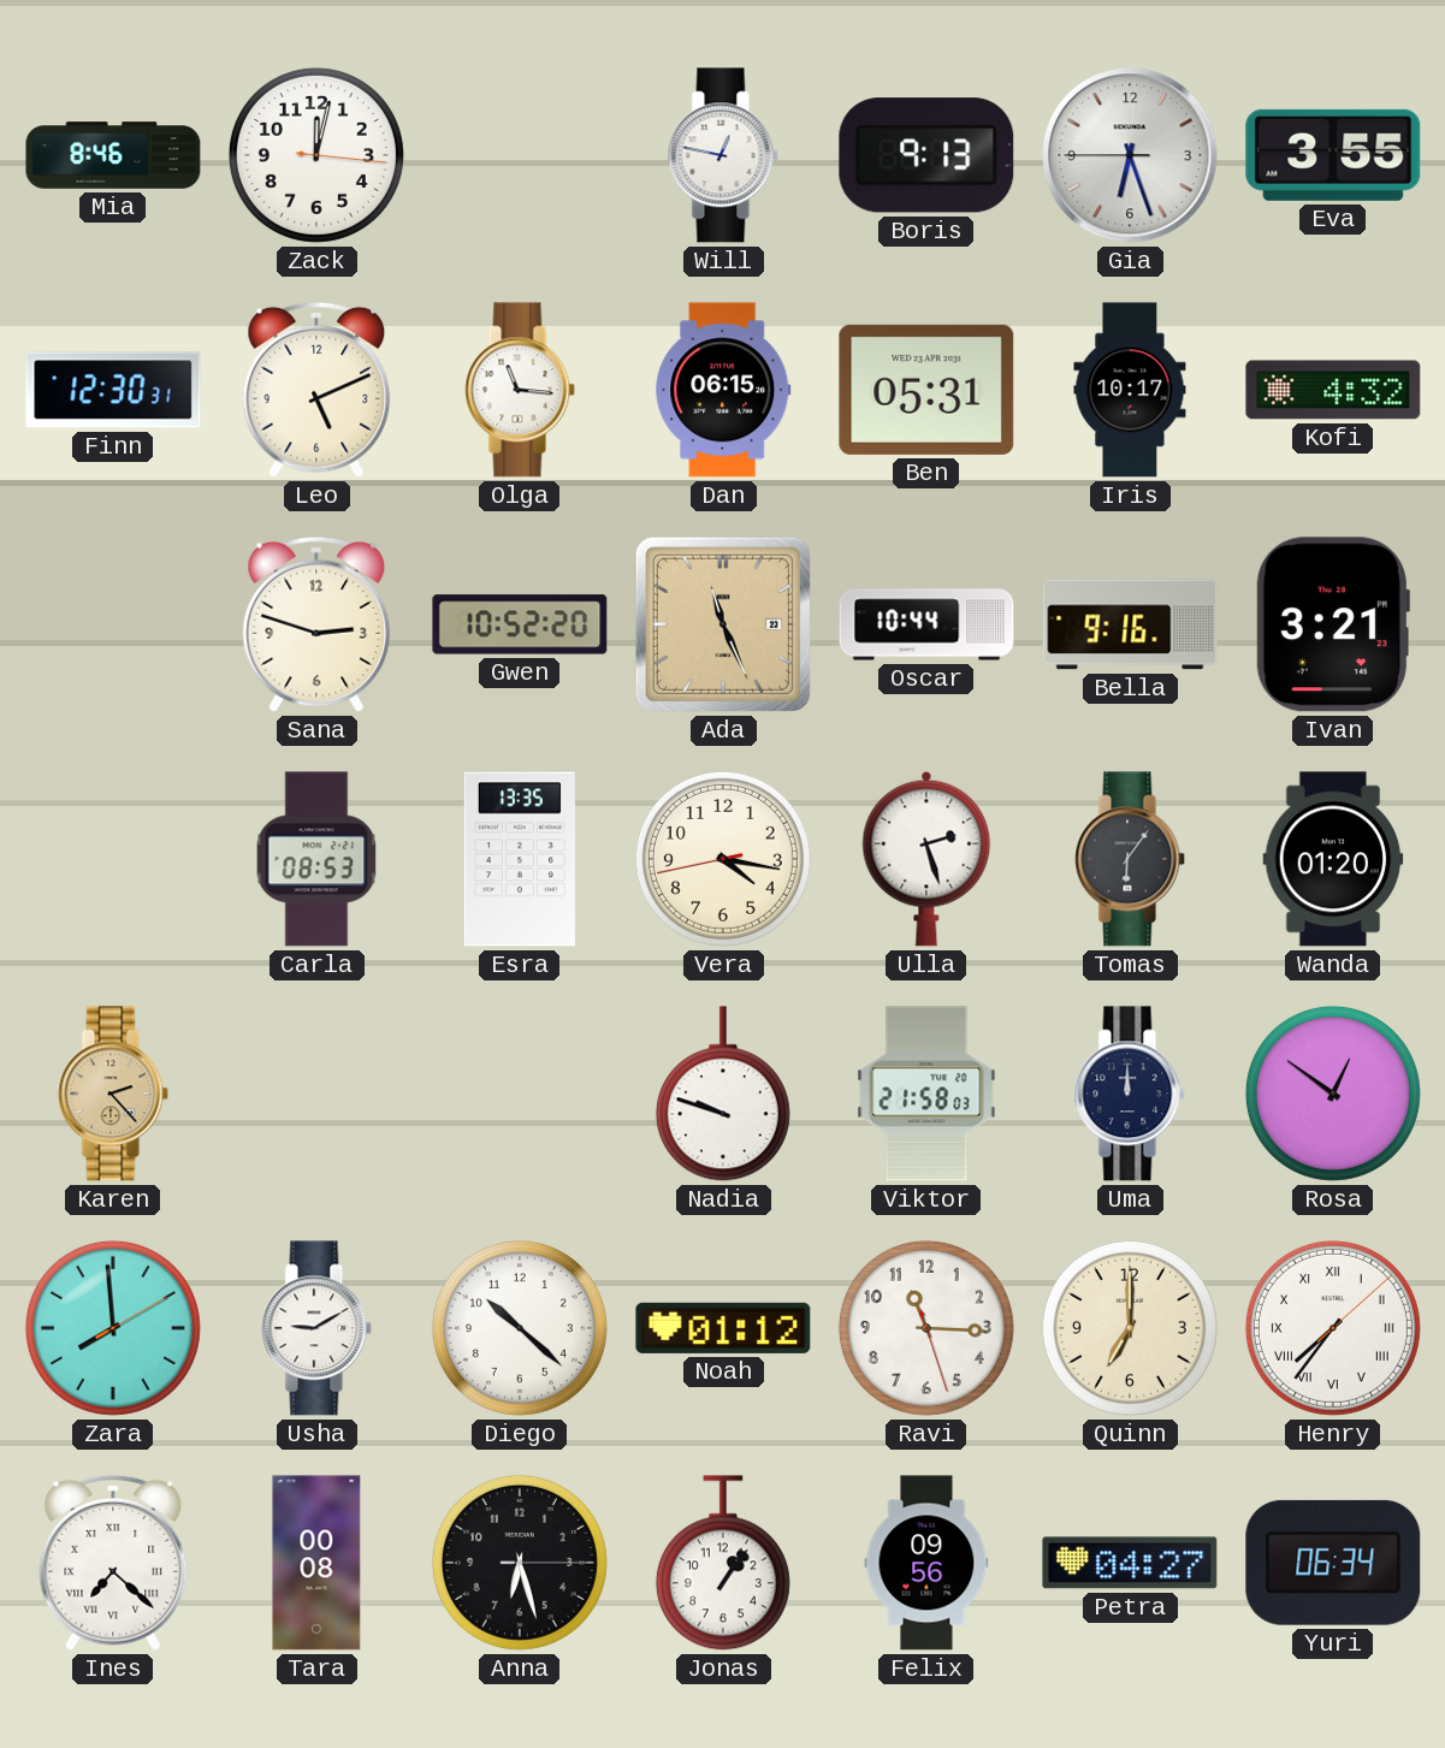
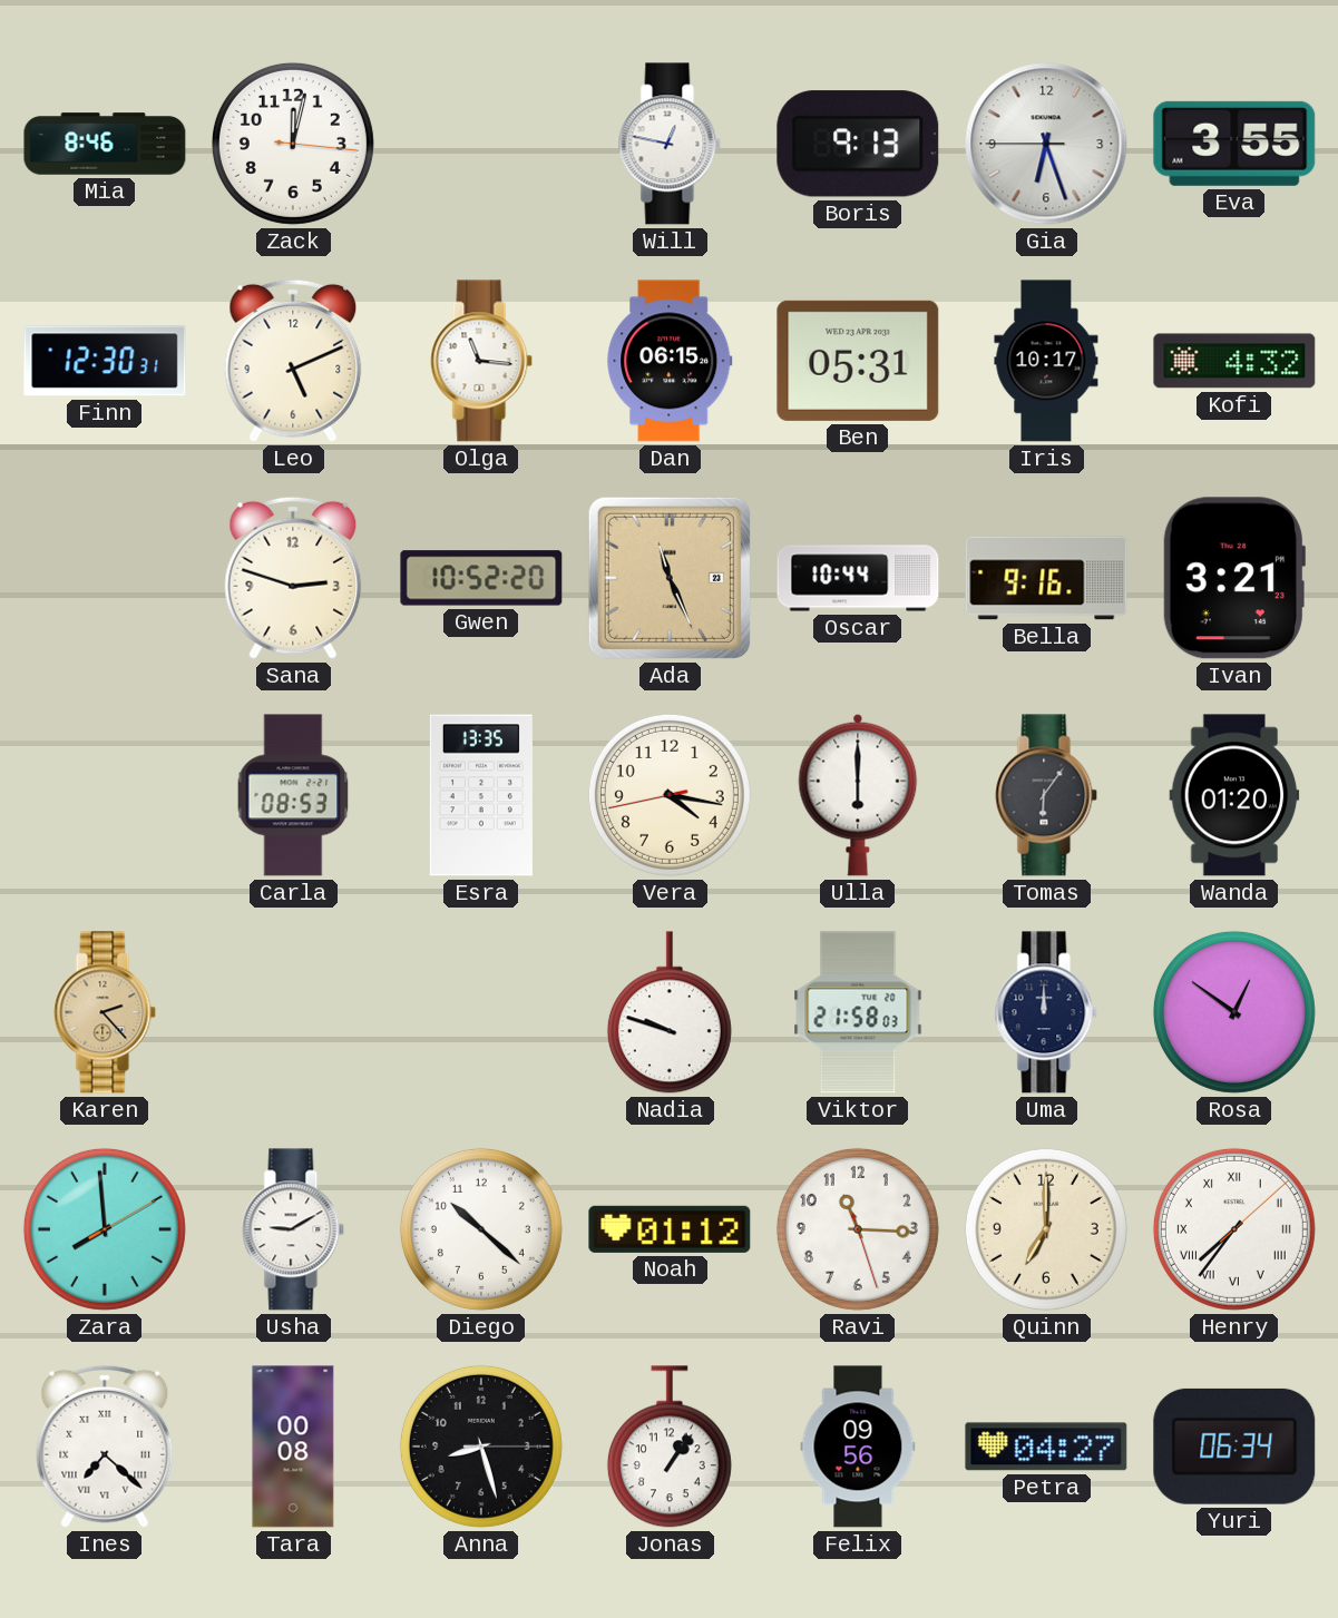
Ulla: 2:27 -> 6:00
Anna: 6:27 -> 8:27
